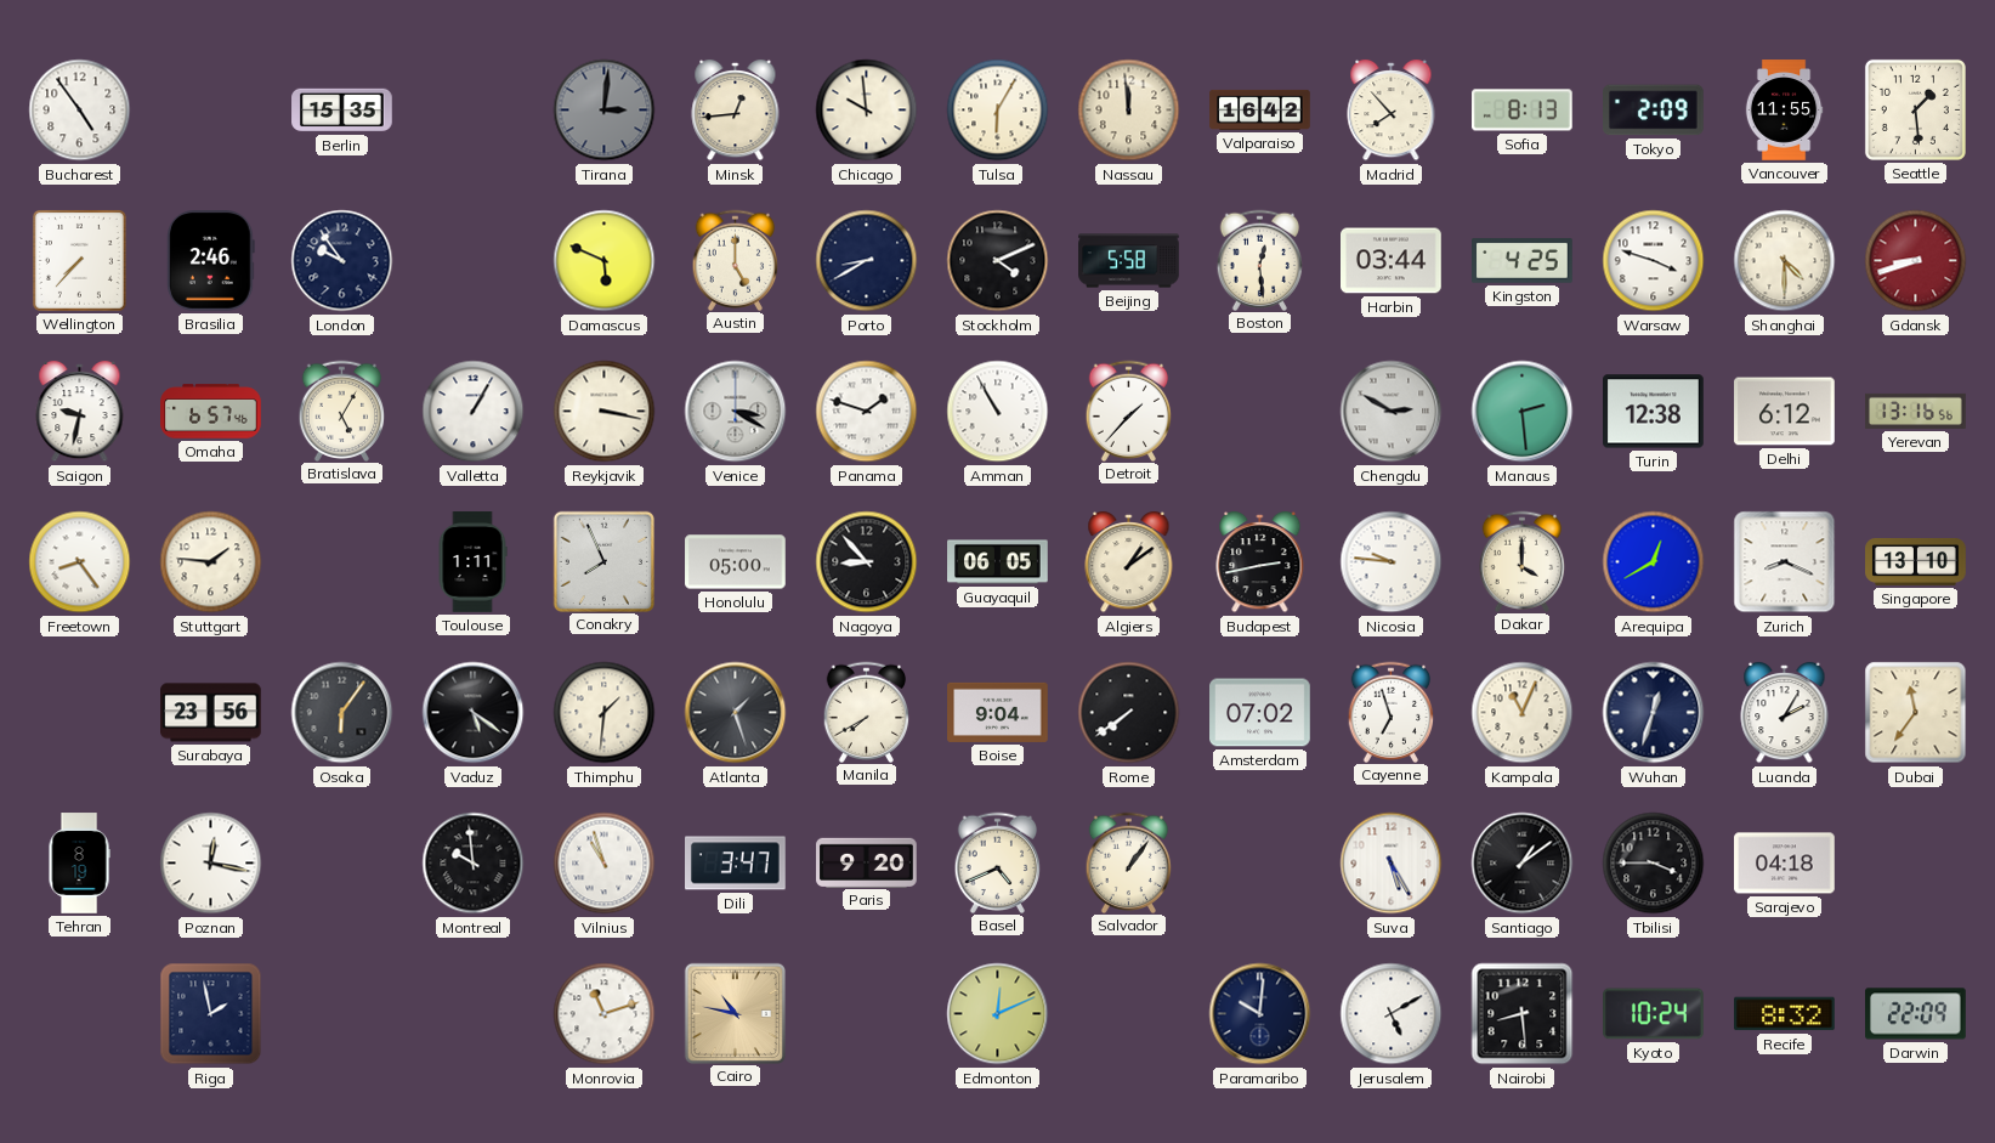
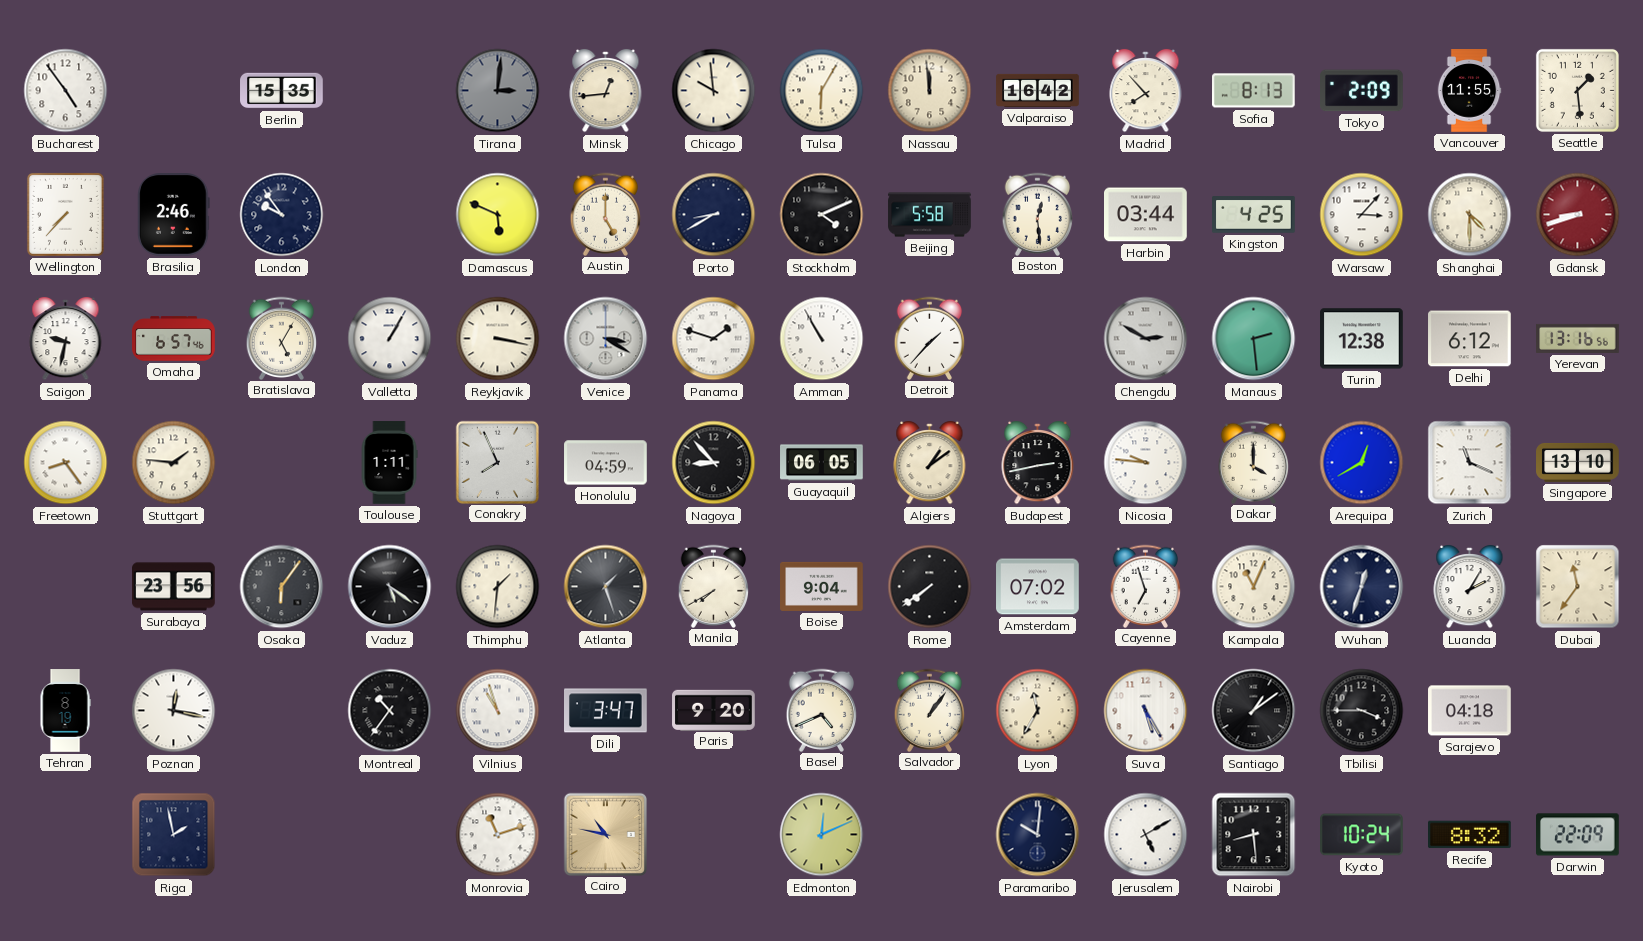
Warsaw: 3:48 -> 3:07
Honolulu: 05:00 -> 04:59
Zurich: 8:19 -> 11:19
Montreal: 9:59 -> 10:36
Lyon: none -> 11:35
